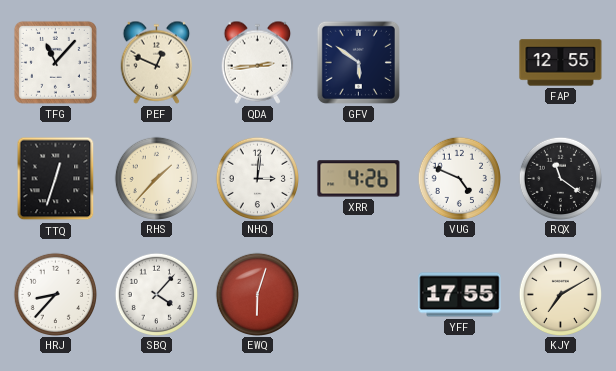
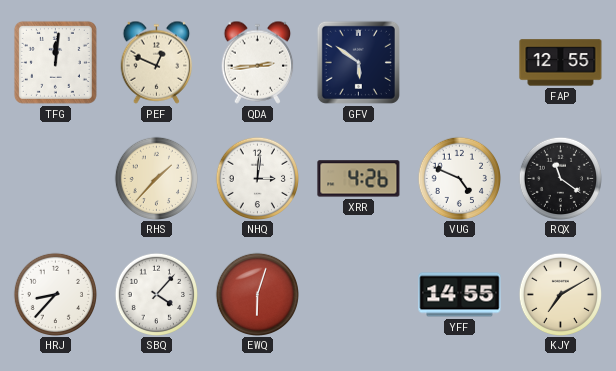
TFG: 11:07 -> 12:01
TTQ: 12:33 -> none
YFF: 17:55 -> 14:55
